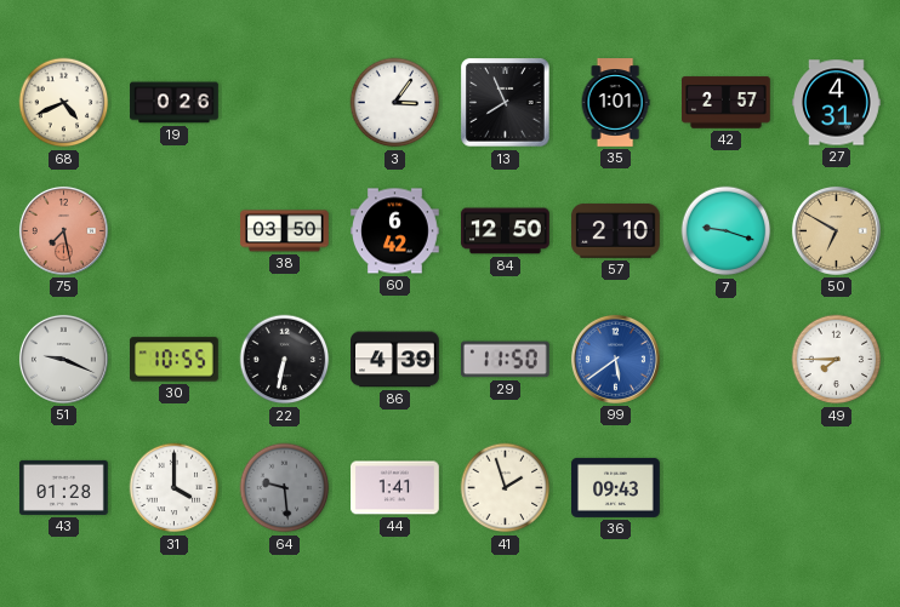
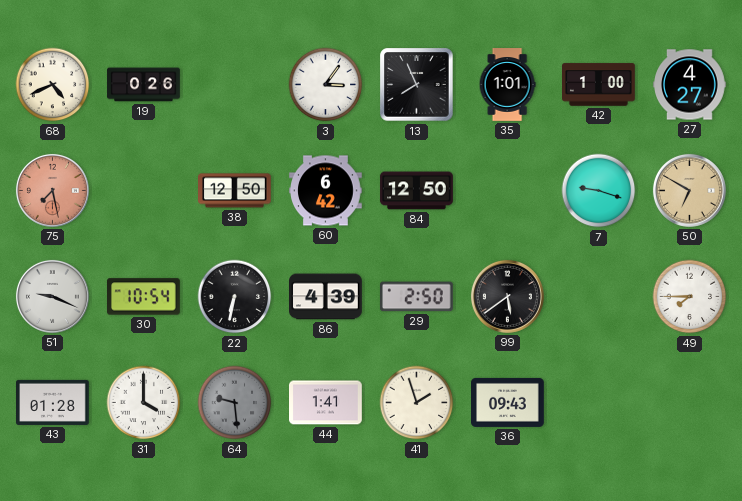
42: 2:57 -> 1:00
27: 4:31 -> 4:27
38: 03:50 -> 12:50
57: 2:10 -> none
30: 10:55 -> 10:54
29: 11:50 -> 2:50
99 dial: blue -> black
